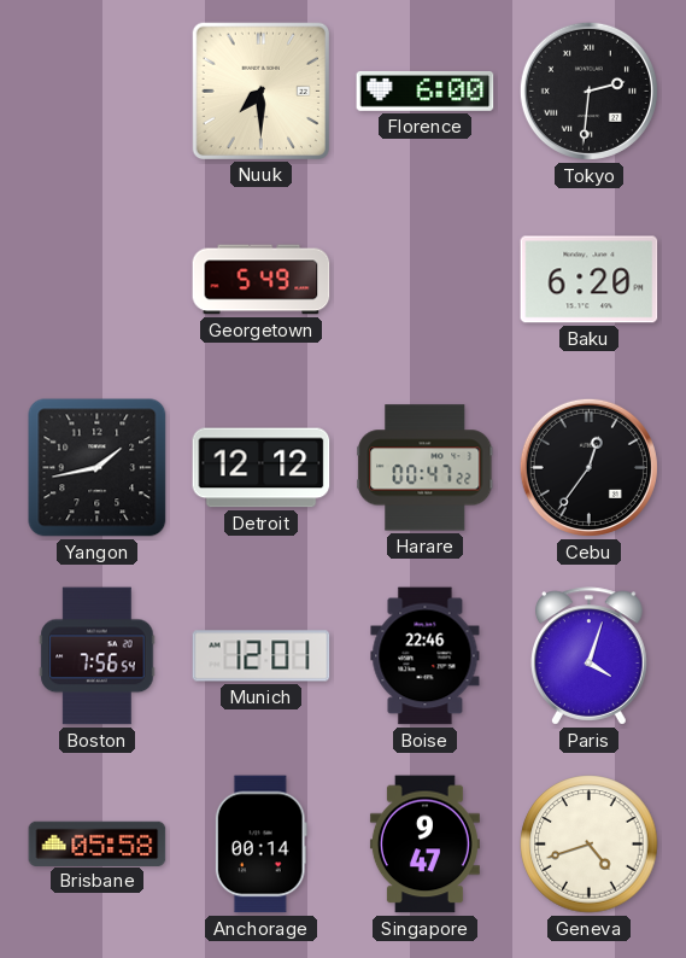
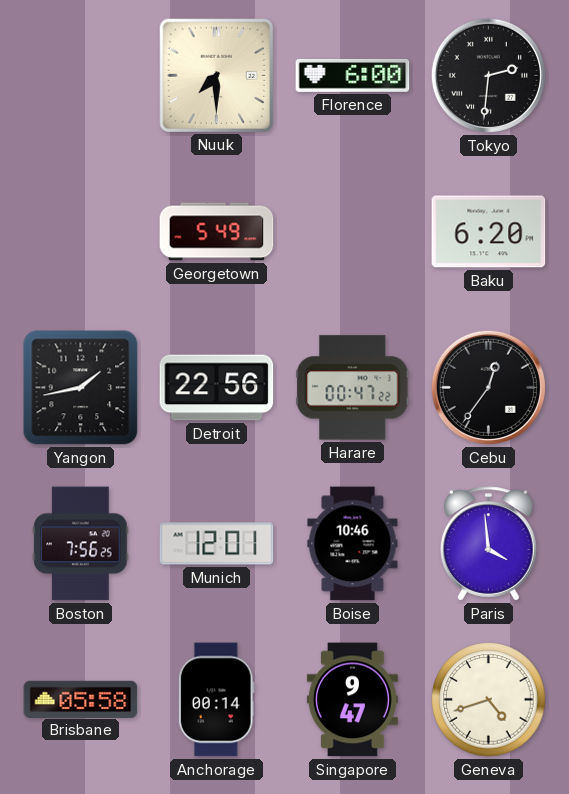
Detroit: 12:12 -> 22:56
Boston: 7:56:54 -> 7:56:25
Boise: 22:46 -> 10:46
Paris: 4:03 -> 3:59
